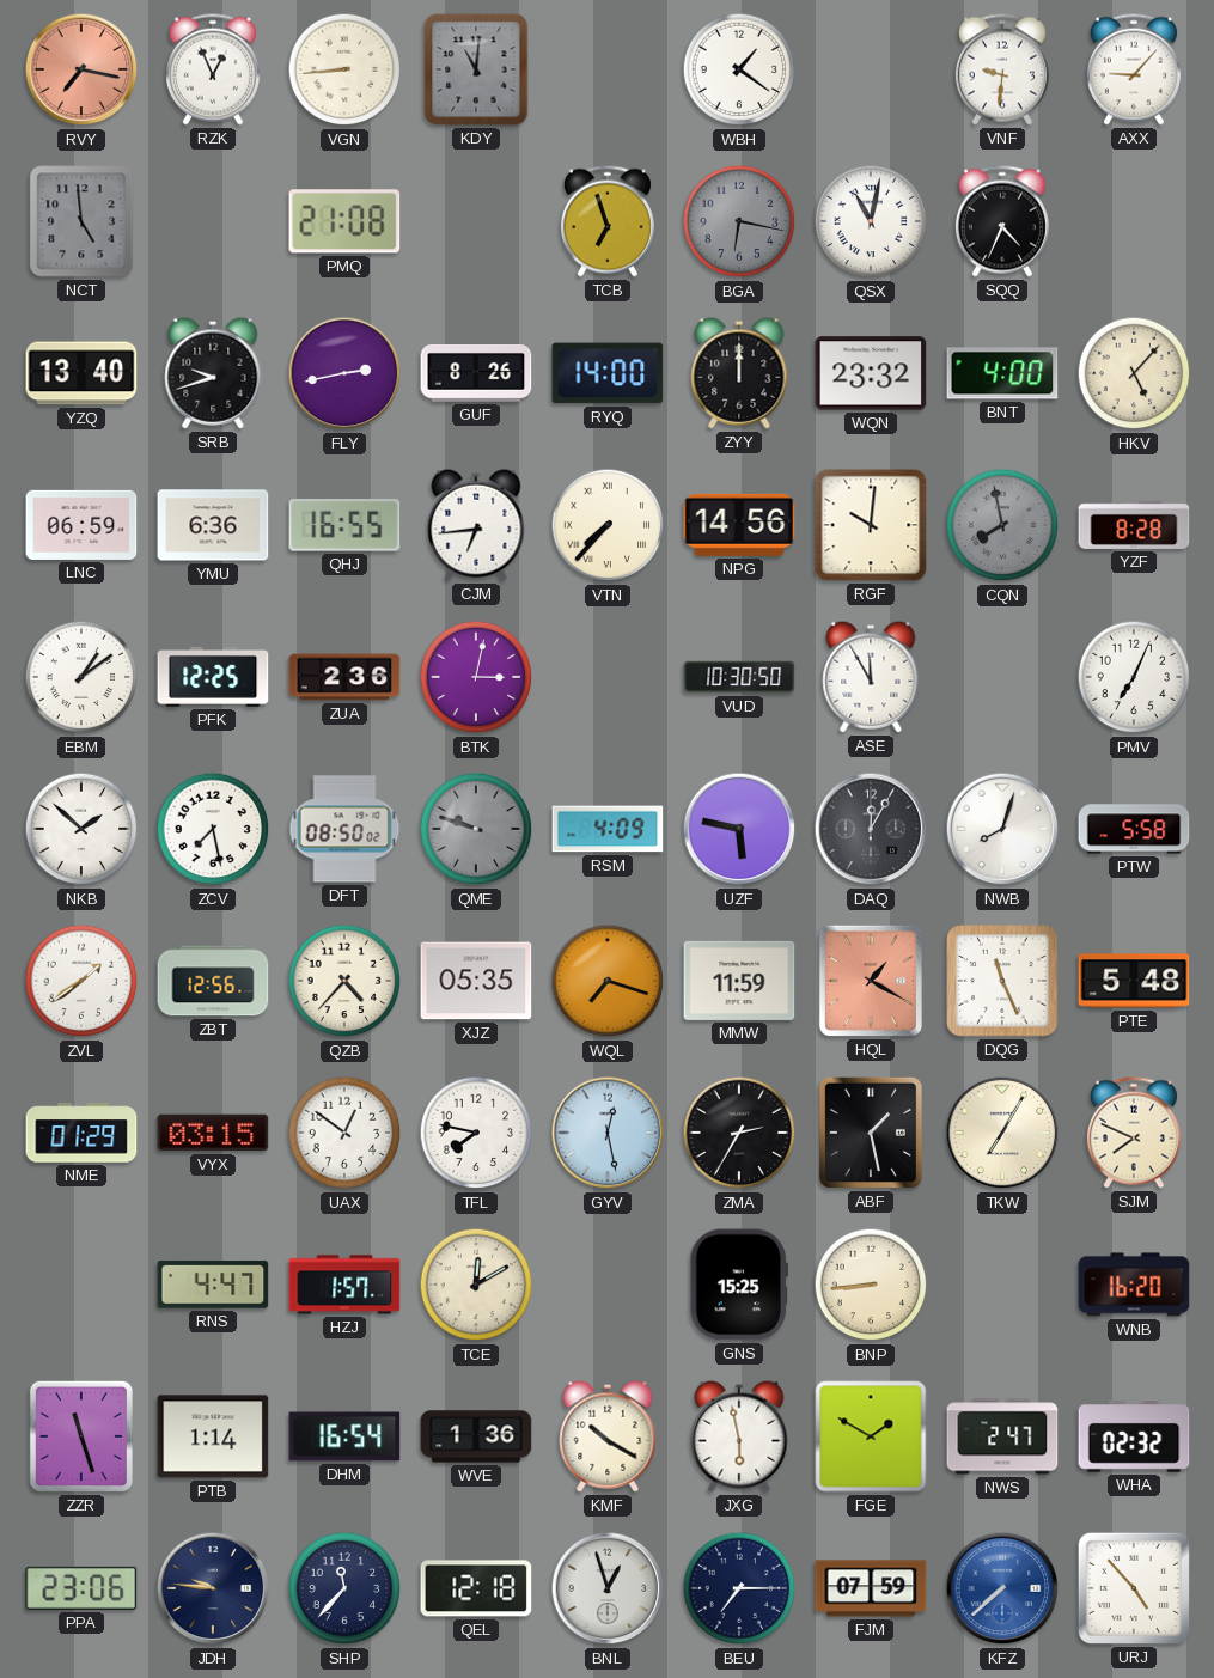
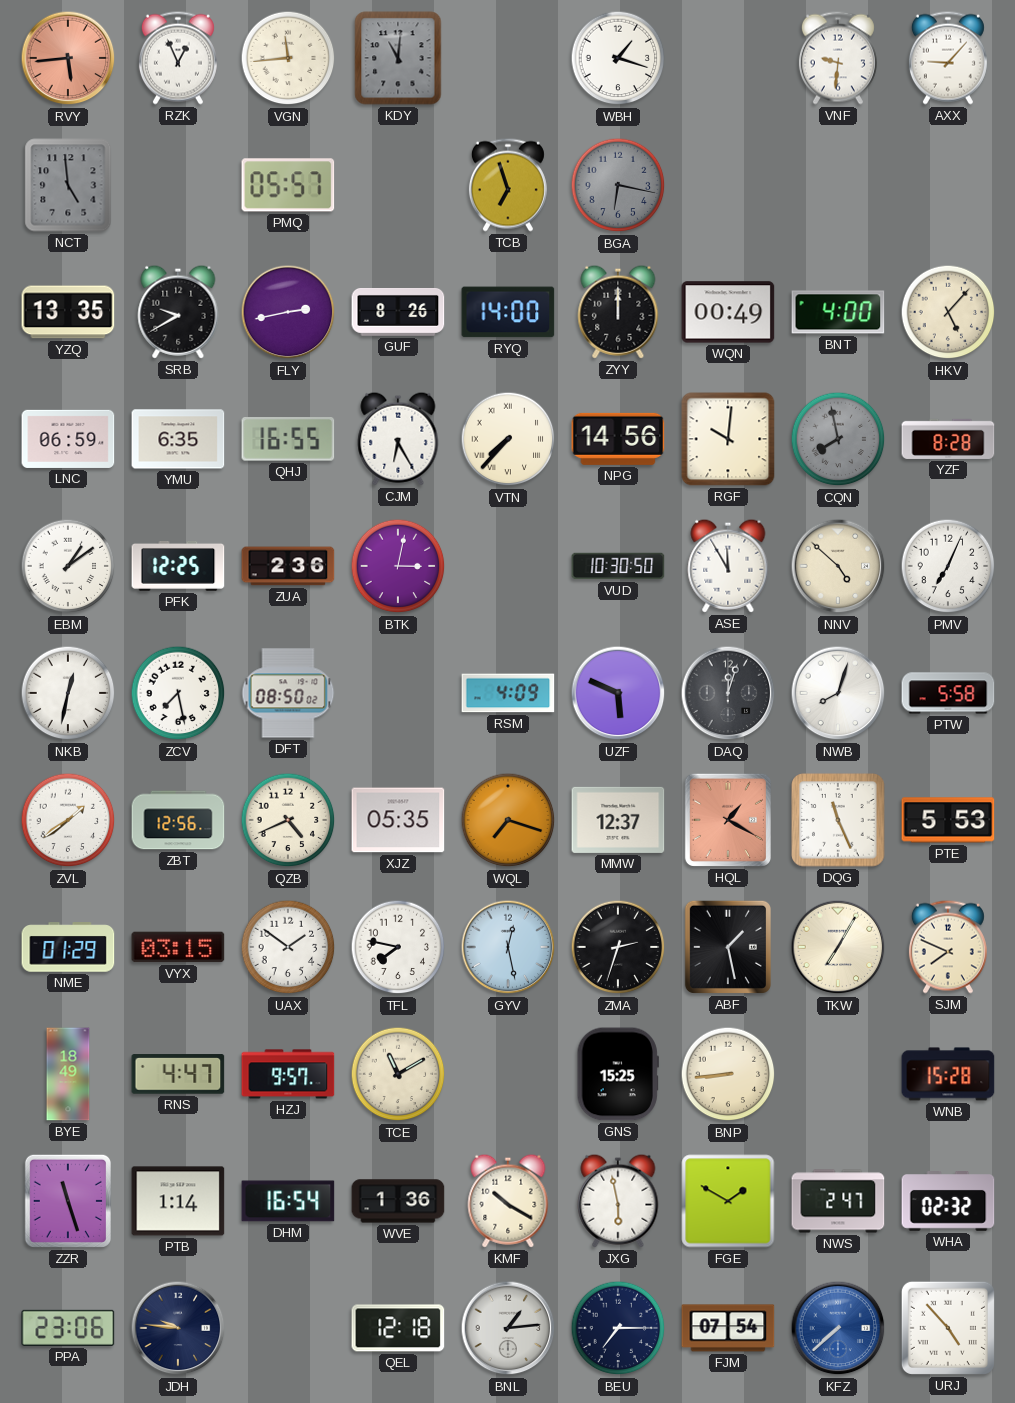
RVY: 7:17 -> 5:44
VGN: 8:44 -> 11:44
WBH: 1:21 -> 1:18
PMQ: 21:08 -> 05:57
QSX: 11:02 -> none
SQQ: 4:34 -> none
YZQ: 13:40 -> 13:35
SRB: 9:42 -> 9:40
WQN: 23:32 -> 00:49
YMU: 6:36 -> 6:35
CJM: 6:44 -> 6:25
NNV: none -> 4:52
NKB: 1:52 -> 12:32
QME: 9:48 -> none
UZF: 5:47 -> 5:49
DAQ: 12:05 -> 12:03
QZB: 4:37 -> 4:41
MMW: 11:59 -> 12:37
PTE: 5:48 -> 5:53
UAX: 12:51 -> 1:51
ZMA: 2:35 -> 2:33
BYE: none -> 18:49
HZJ: 1:57 -> 9:57
TCE: 12:10 -> 11:10
WNB: 16:20 -> 15:28
SHP: 11:37 -> none
BNL: 12:57 -> 1:14
FJM: 07:59 -> 07:54
